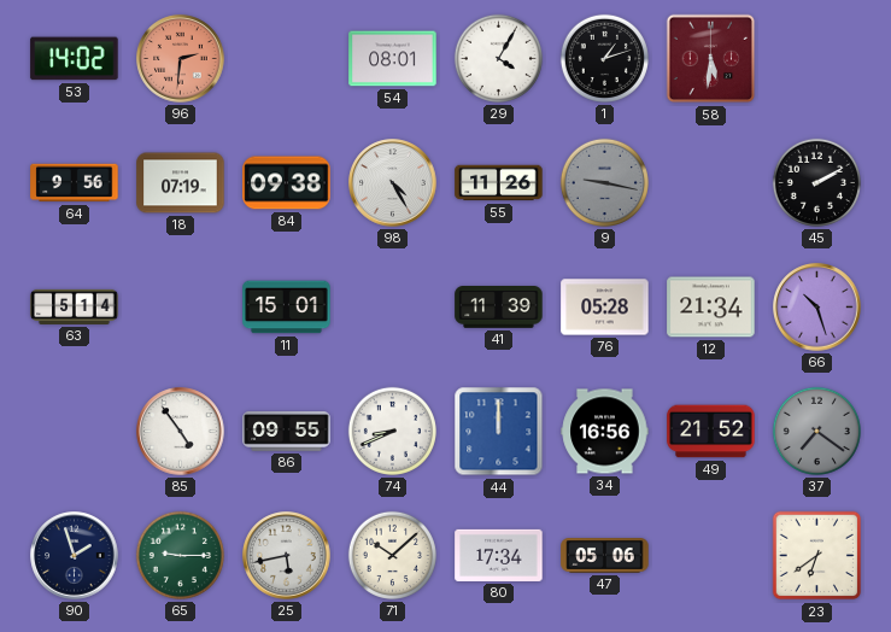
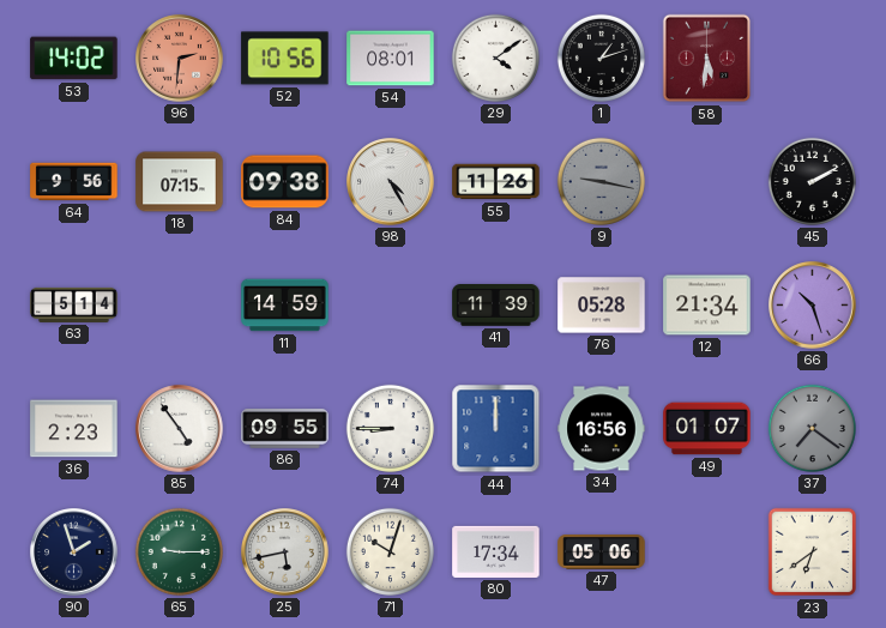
52: none -> 10:56
29: 4:05 -> 4:09
18: 07:19 -> 07:15
11: 15:01 -> 14:59
36: none -> 2:23
74: 8:41 -> 8:45
49: 21:52 -> 01:07
71: 10:08 -> 10:03
